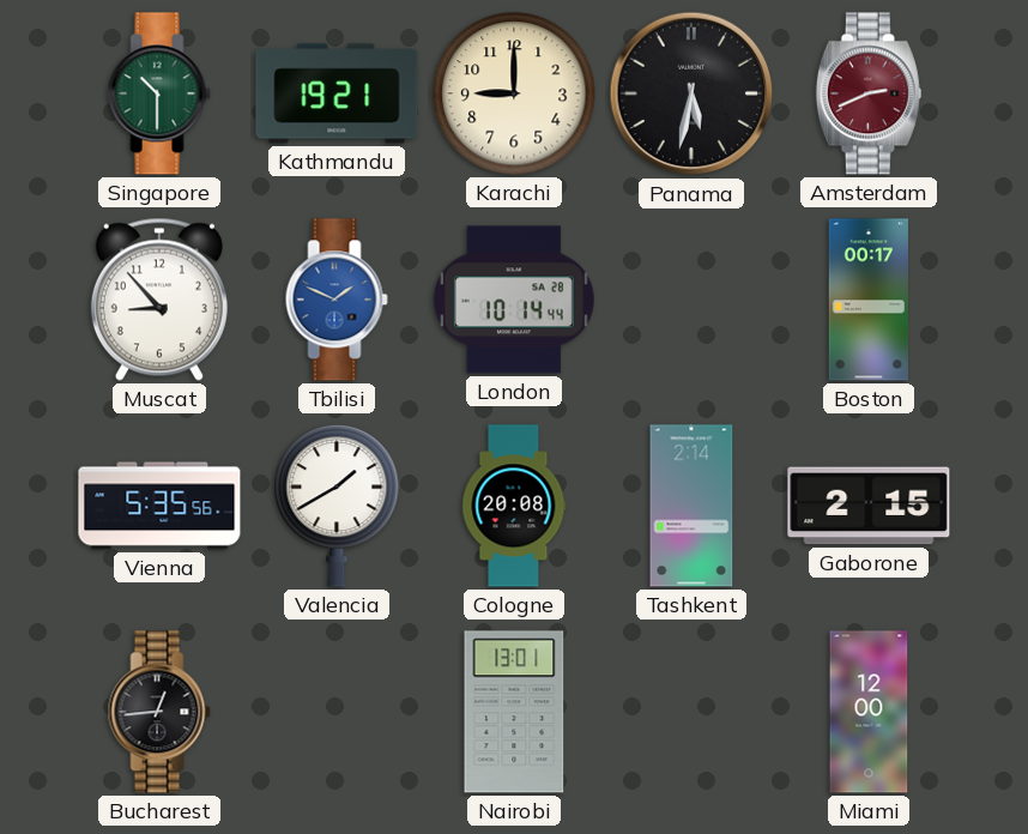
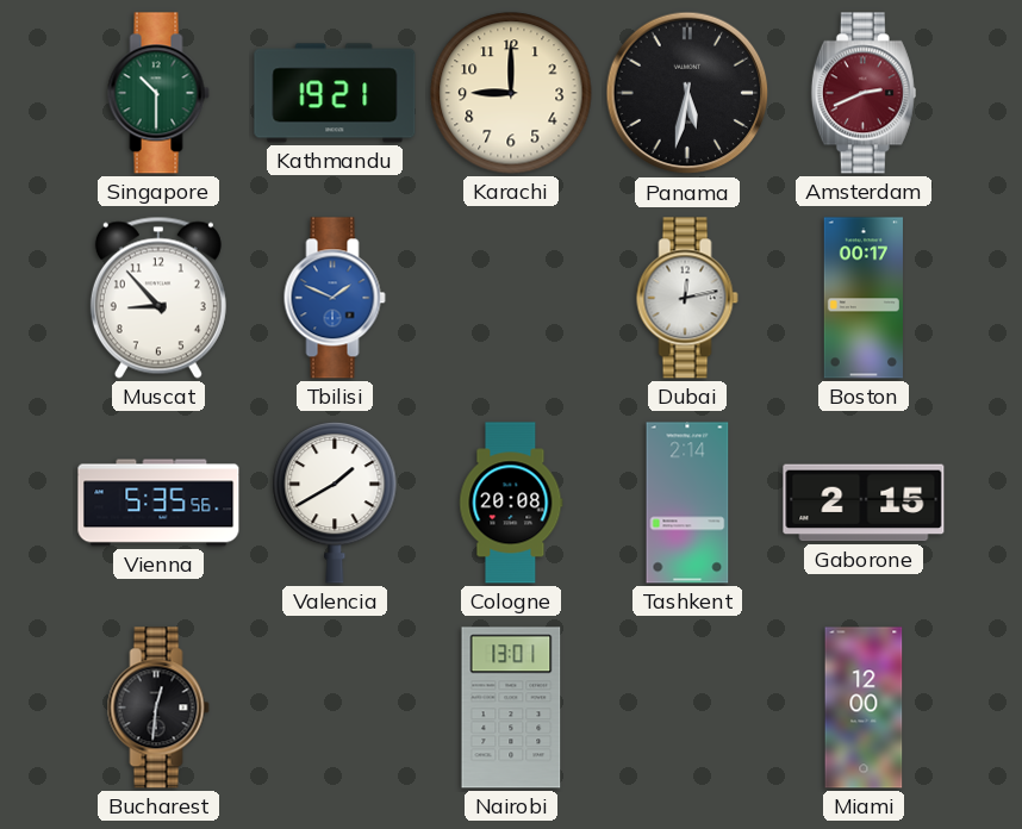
London: 10:14 -> none
Dubai: none -> 12:13
Bucharest: 12:44 -> 12:31
